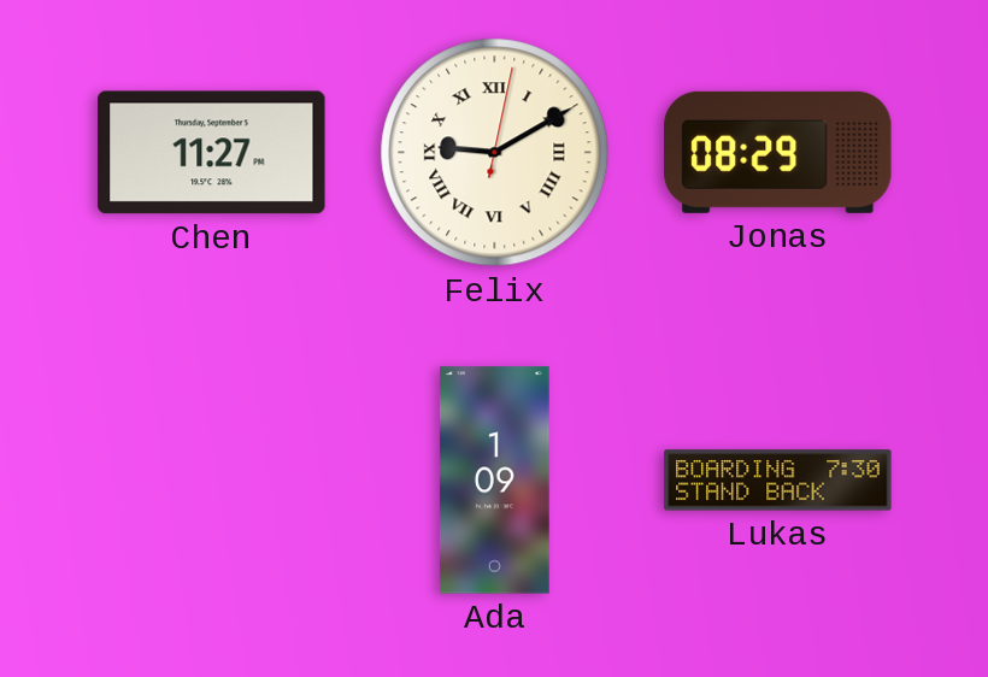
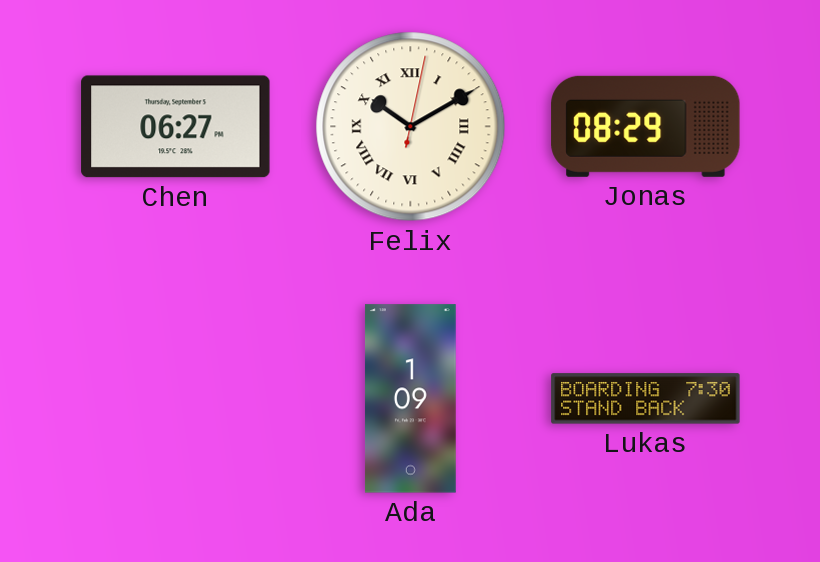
Chen: 11:27 -> 06:27
Felix: 9:10 -> 10:10
